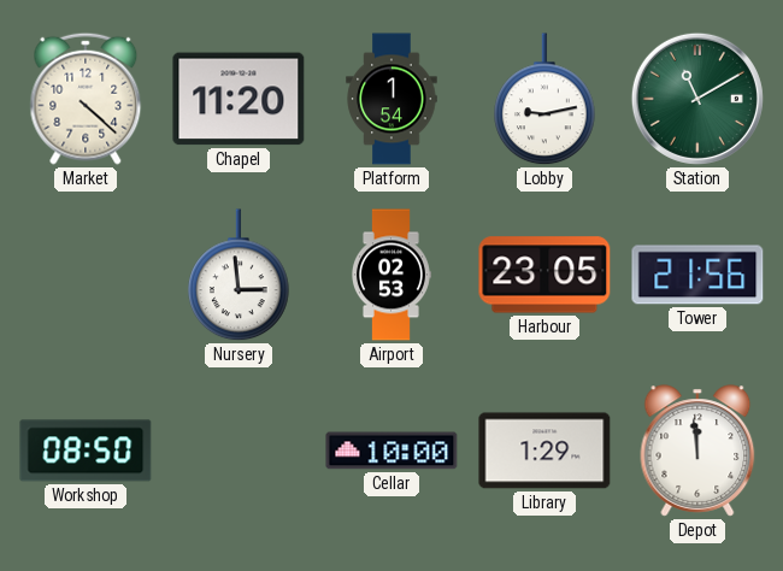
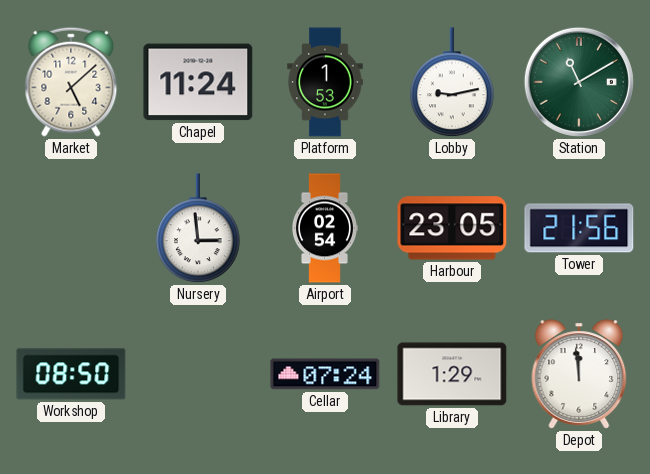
Market: 4:22 -> 5:08
Chapel: 11:20 -> 11:24
Platform: 1:54 -> 1:53
Airport: 02:53 -> 02:54
Cellar: 10:00 -> 07:24
